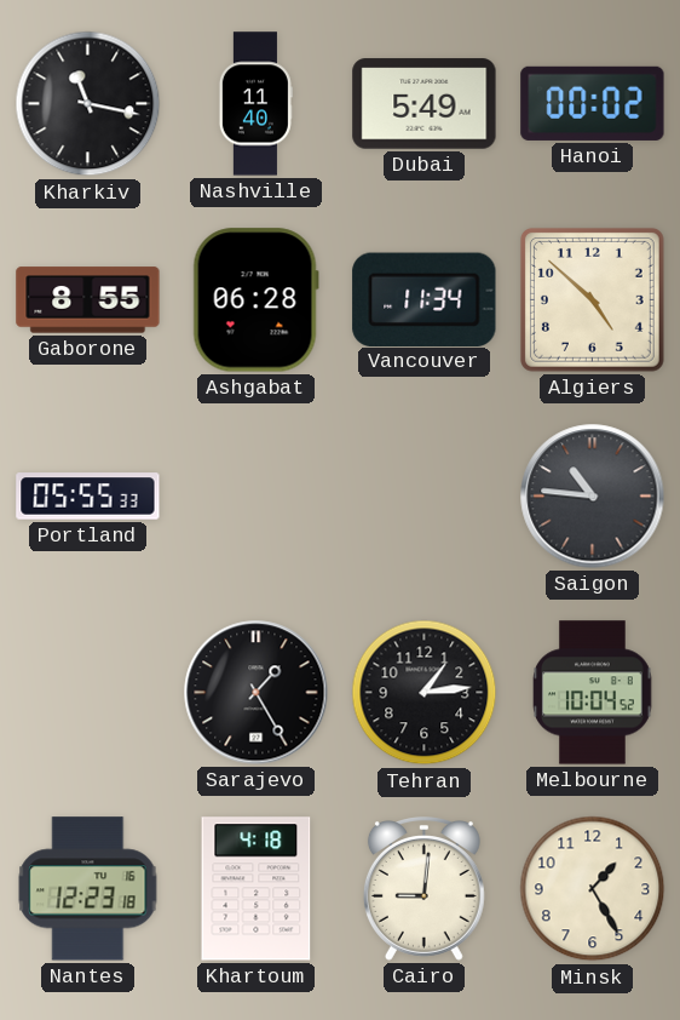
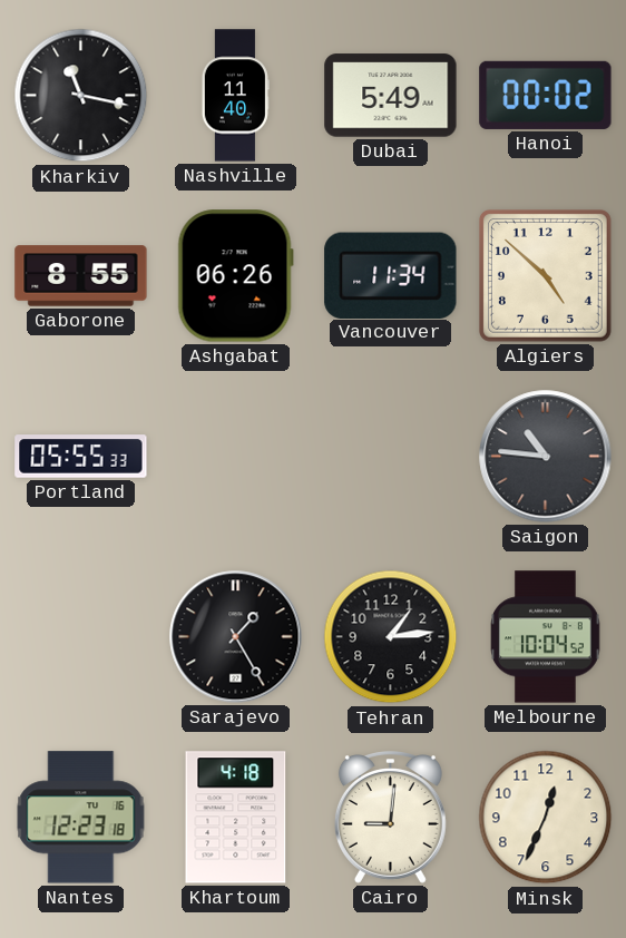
Ashgabat: 06:28 -> 06:26
Minsk: 1:25 -> 12:34
